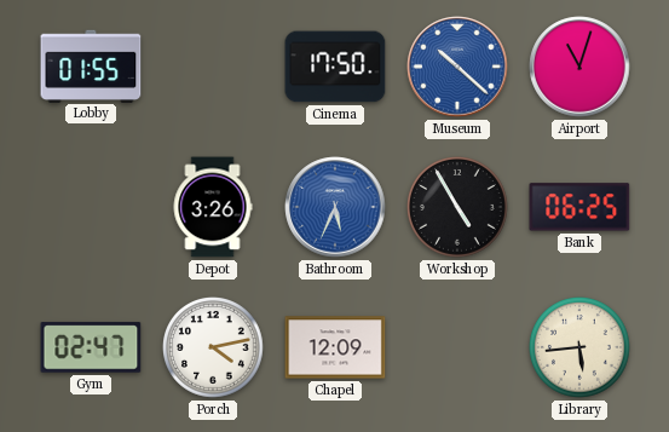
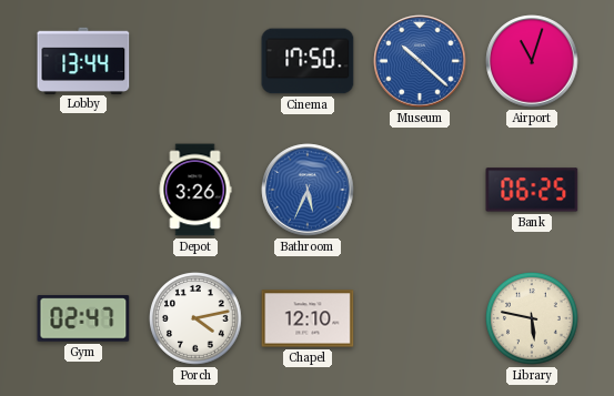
Lobby: 01:55 -> 13:44
Workshop: 4:55 -> none
Chapel: 12:09 -> 12:10
Library: 5:44 -> 5:47
